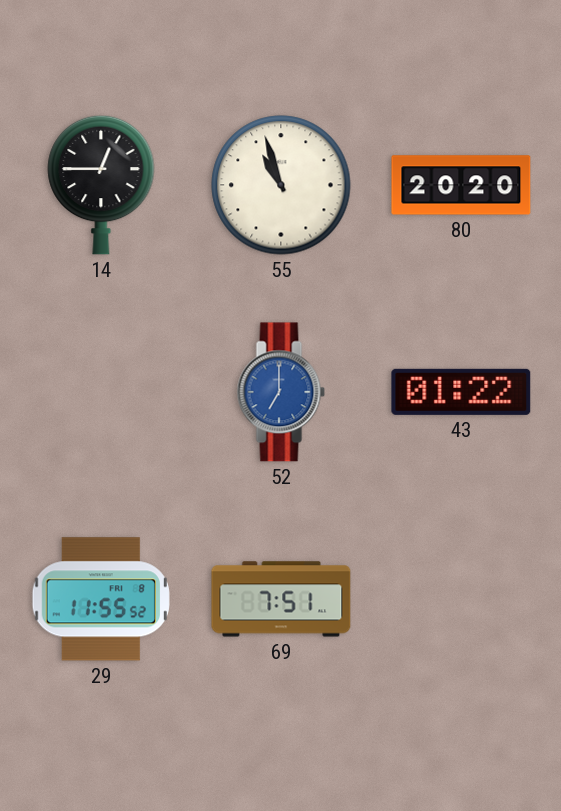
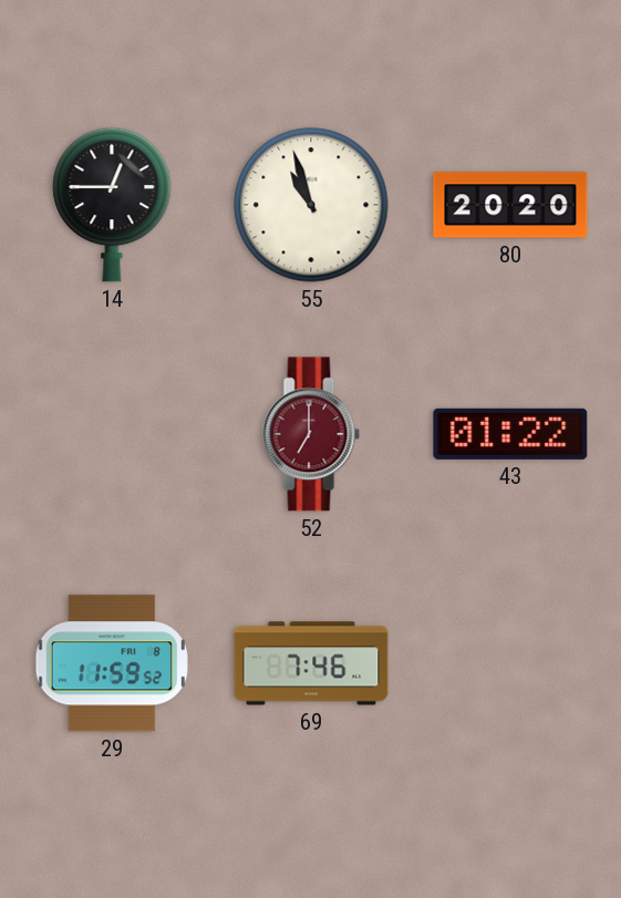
52 dial: blue -> burgundy
29: 11:55 -> 11:59
69: 7:51 -> 7:46
